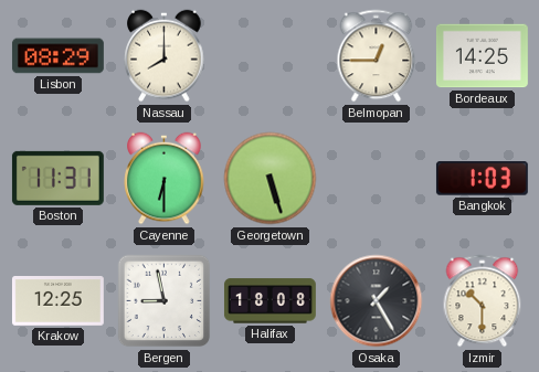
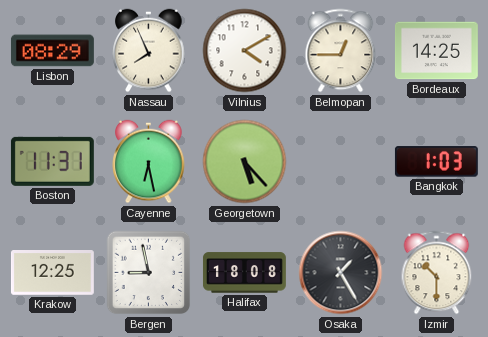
Nassau: 8:00 -> 7:56
Vilnius: none -> 4:10
Cayenne: 6:30 -> 6:28
Georgetown: 5:27 -> 5:23
